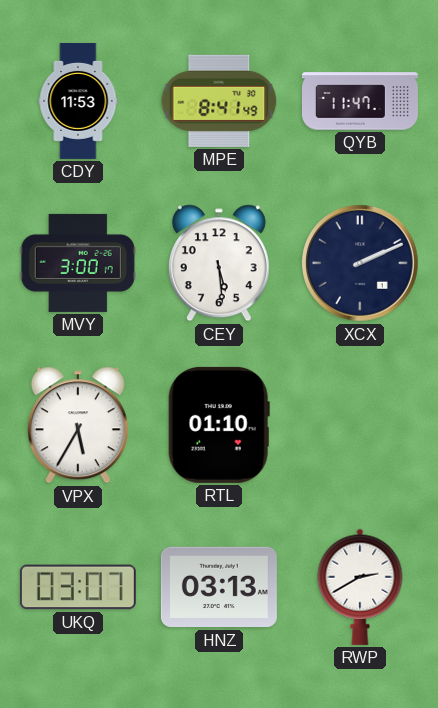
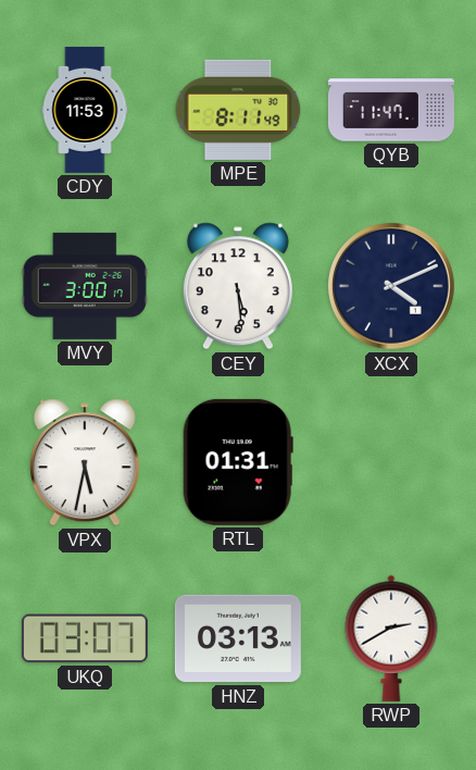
MPE: 8:41 -> 8:11
XCX: 2:11 -> 4:11
VPX: 5:35 -> 5:32
RTL: 01:10 -> 01:31
